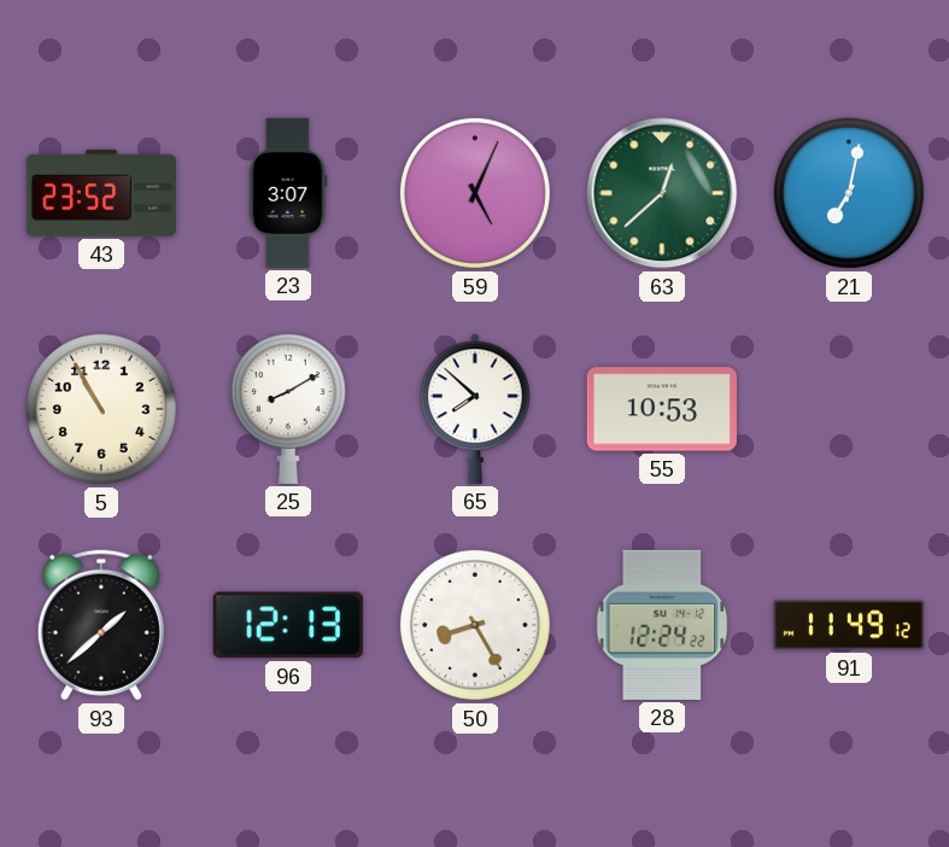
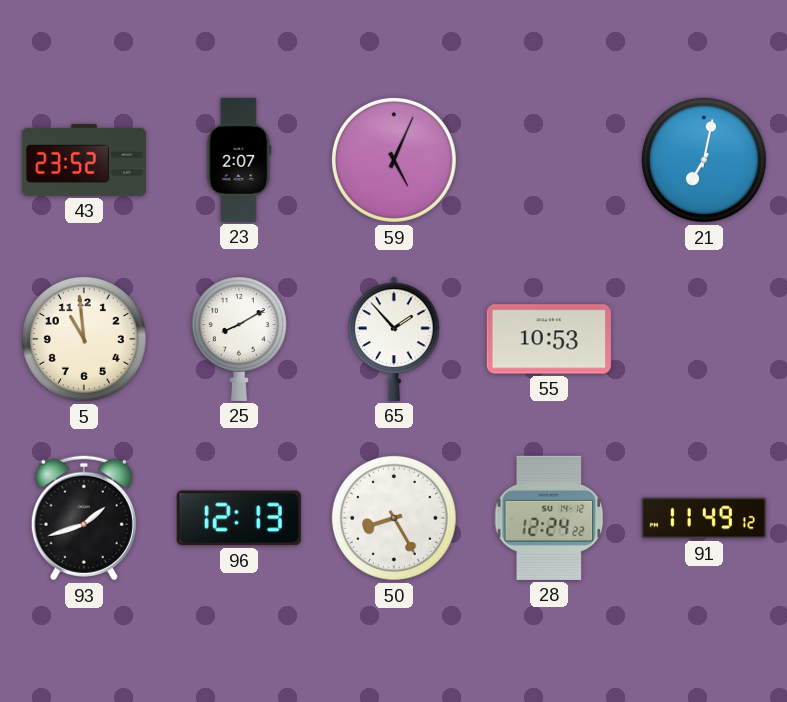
23: 3:07 -> 2:07
63: 12:38 -> none
5: 10:55 -> 10:59
65: 7:52 -> 1:53
93: 1:38 -> 1:42
